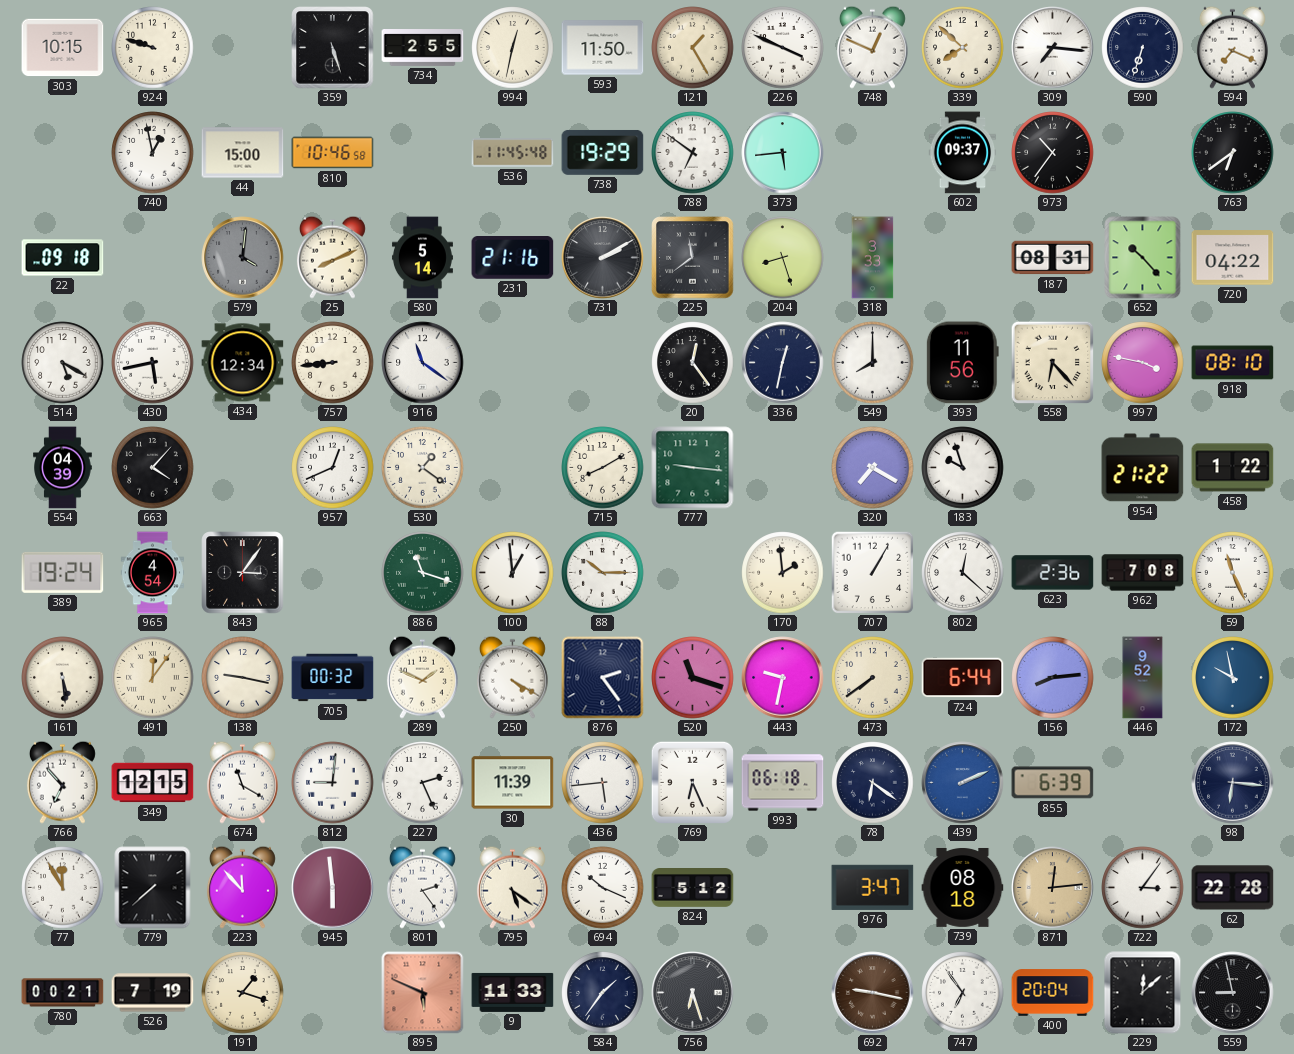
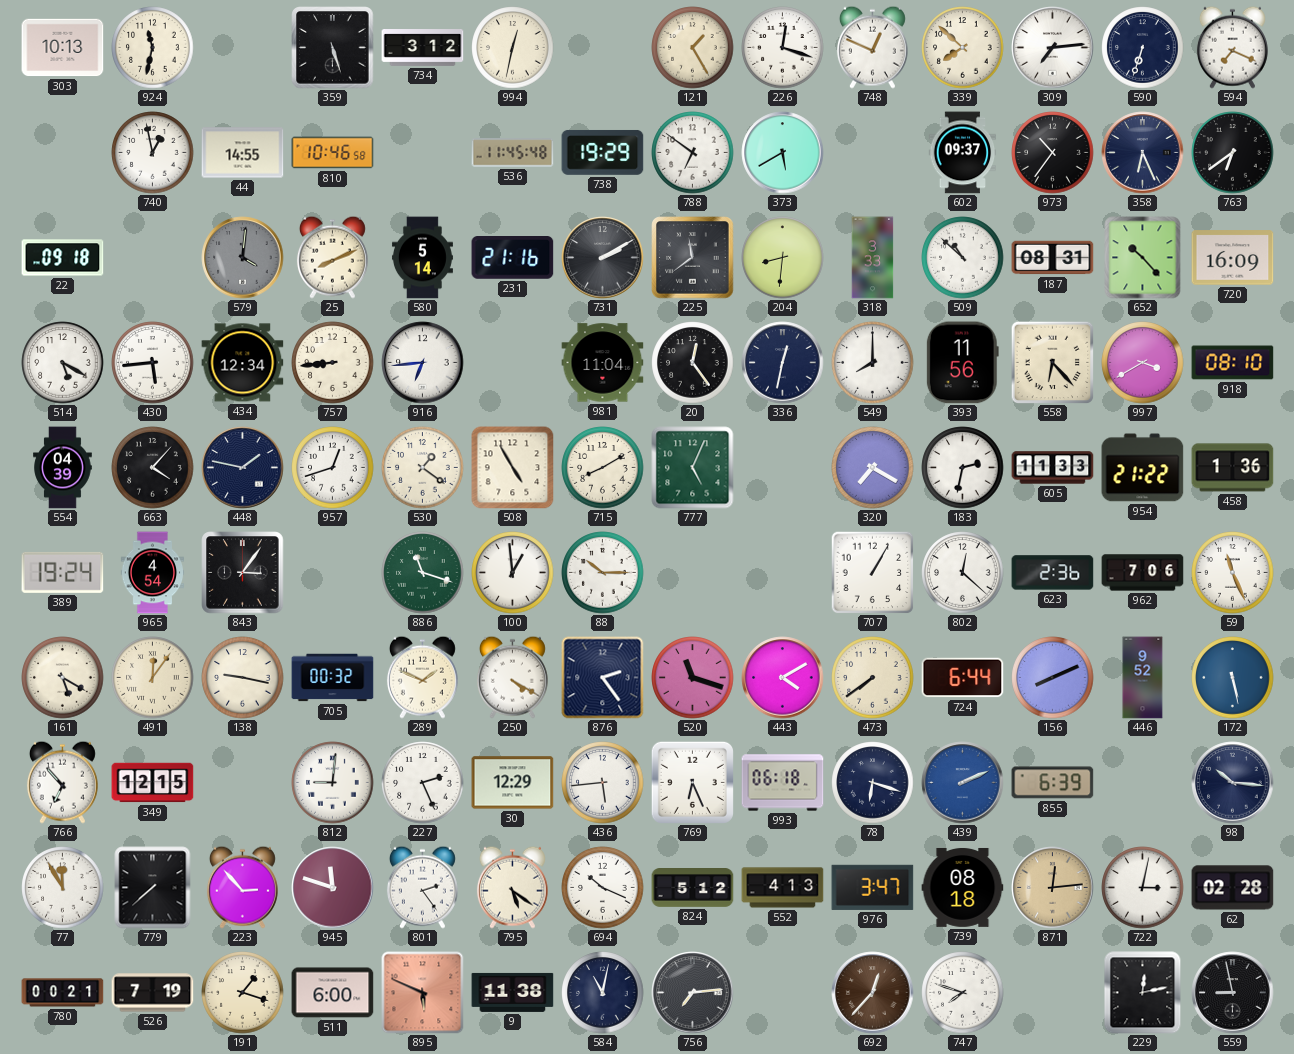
303: 10:15 -> 10:13
924: 9:48 -> 11:32
734: 2:55 -> 3:12
593: 11:50 -> none
226: 3:49 -> 12:18
309: 7:16 -> 7:14
44: 15:00 -> 14:55
373: 5:44 -> 5:40
358: none -> 6:26
204: 8:27 -> 8:31
509: none -> 10:52
720: 04:22 -> 16:09
430: 5:43 -> 5:44
916: 11:21 -> 6:44
981: none -> 11:04
997: 3:47 -> 3:40
448: none -> 1:47
957: 12:41 -> 12:42
508: none -> 4:55
777: 9:16 -> 5:04
183: 9:57 -> 2:32
605: none -> 11:33
458: 1:22 -> 1:36
170: 1:59 -> none
962: 7:08 -> 7:06
161: 5:29 -> 5:20
443: 9:32 -> 4:10
156: 8:14 -> 8:11
172: 9:58 -> 5:28
674: 11:20 -> none
30: 11:39 -> 12:29
78: 6:21 -> 6:18
98: 6:16 -> 10:16
223: 11:53 -> 2:53
945: 5:59 -> 11:48
552: none -> 4:13
722: 3:06 -> 3:02
62: 22:28 -> 02:28
511: none -> 6:00
9: 11:33 -> 11:38
584: 1:36 -> 11:02
756: 6:27 -> 7:14
692: 9:17 -> 12:37
747: 6:54 -> 7:48
400: 20:04 -> none
229: 12:08 -> 12:13
